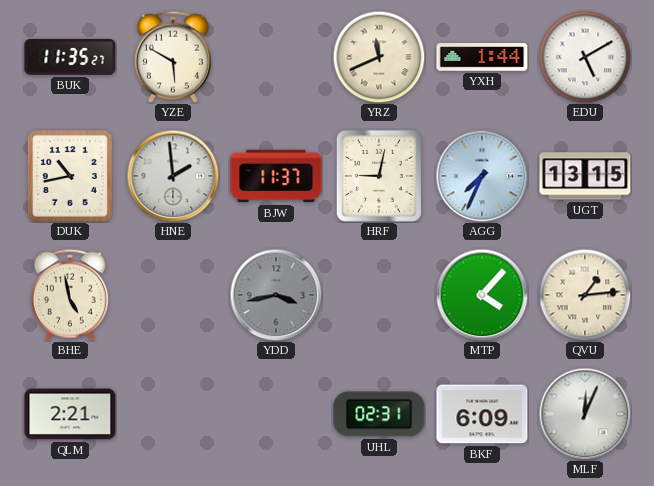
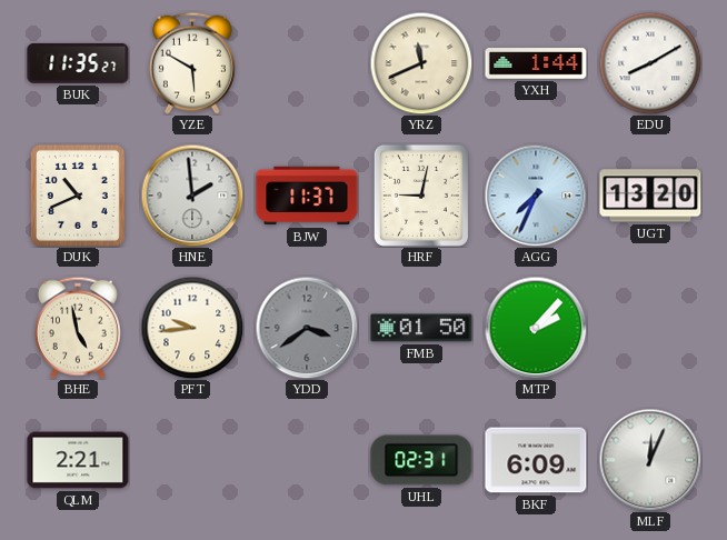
EDU: 5:10 -> 8:10
DUK: 10:43 -> 10:41
UGT: 13:15 -> 13:20
PFT: none -> 9:44
YDD: 3:43 -> 3:39
FMB: none -> 01:50
MTP: 4:07 -> 2:07
QVU: 1:14 -> none
